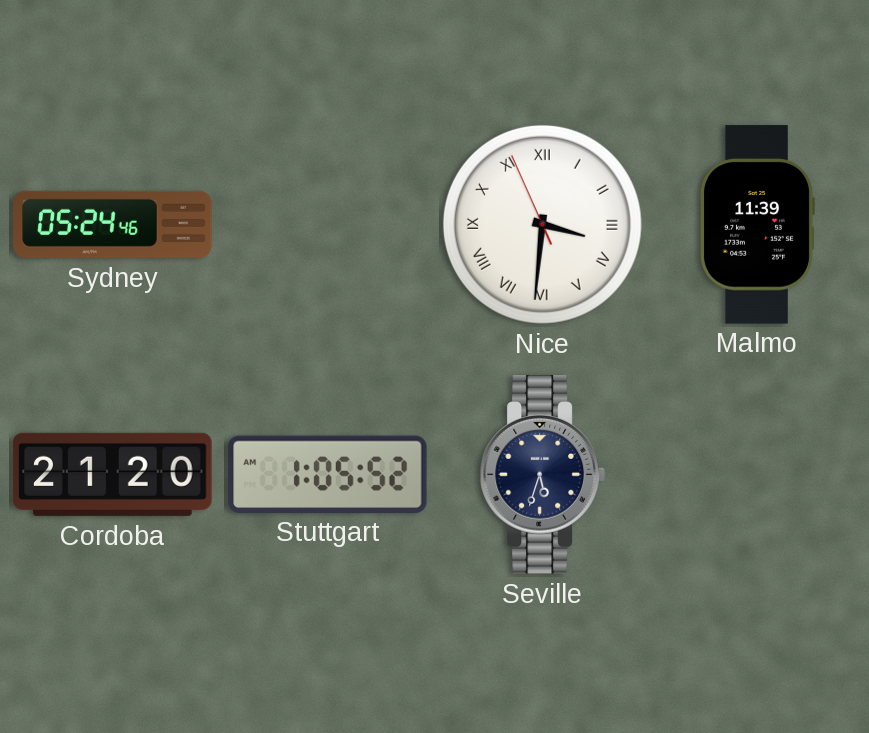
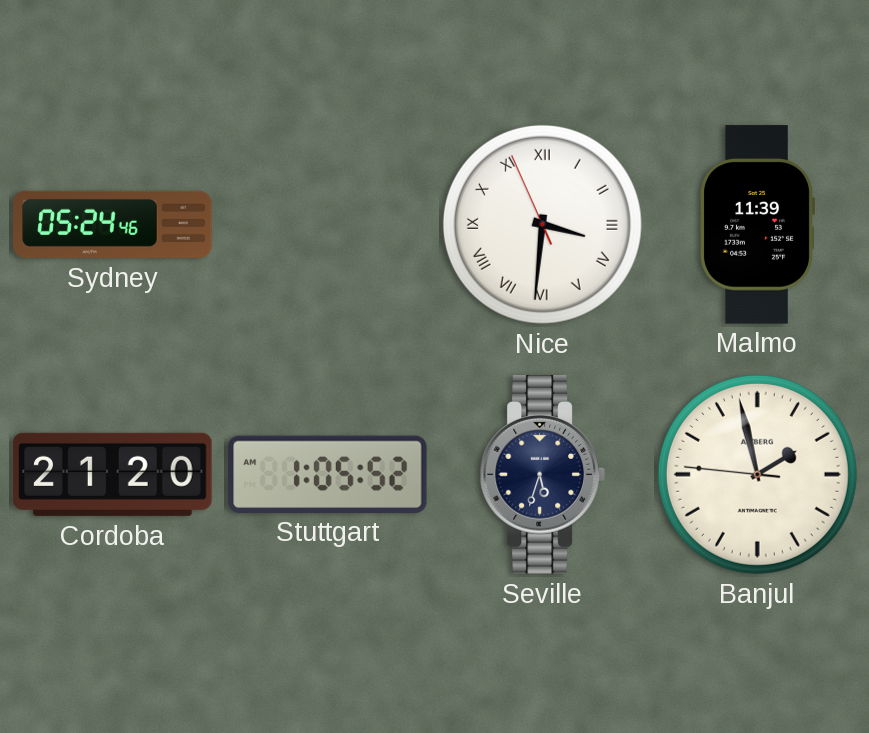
Banjul: none -> 1:57
